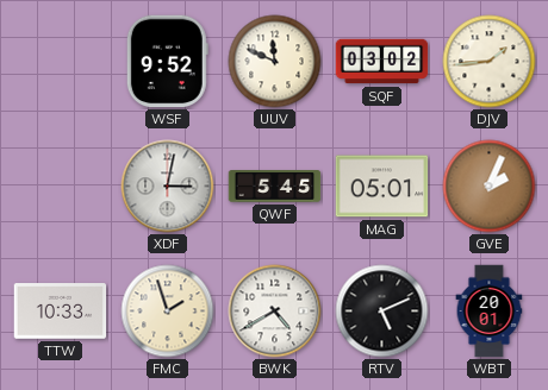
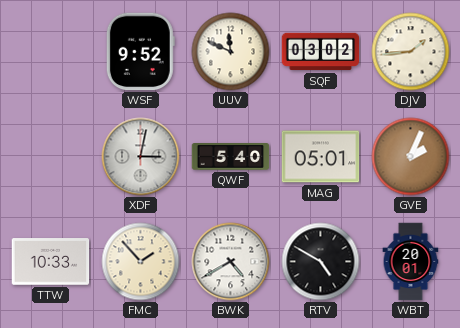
QWF: 5:45 -> 5:40
FMC: 1:57 -> 1:53
RTV: 5:11 -> 4:50
